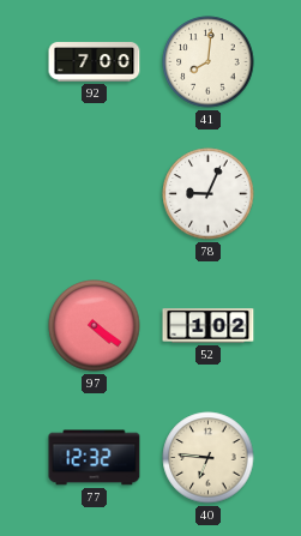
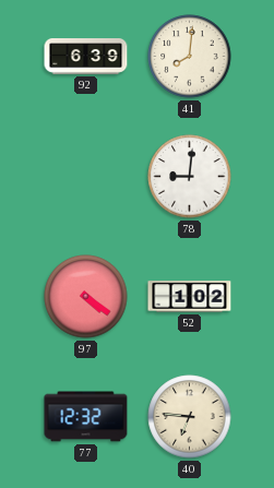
92: 7:00 -> 6:39
78: 9:04 -> 9:01
